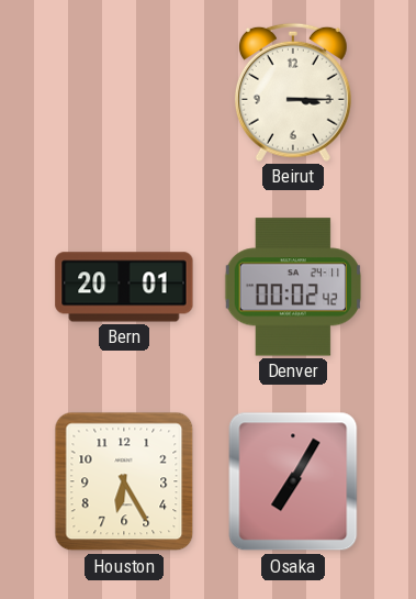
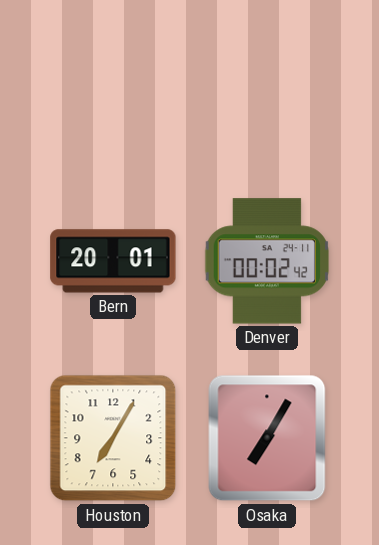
Beirut: 3:15 -> none
Houston: 6:25 -> 7:05
